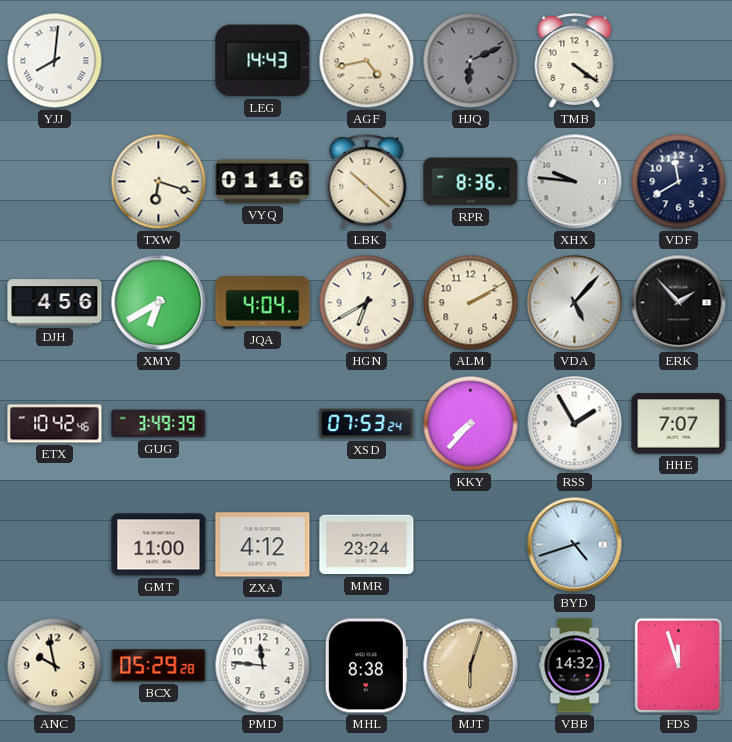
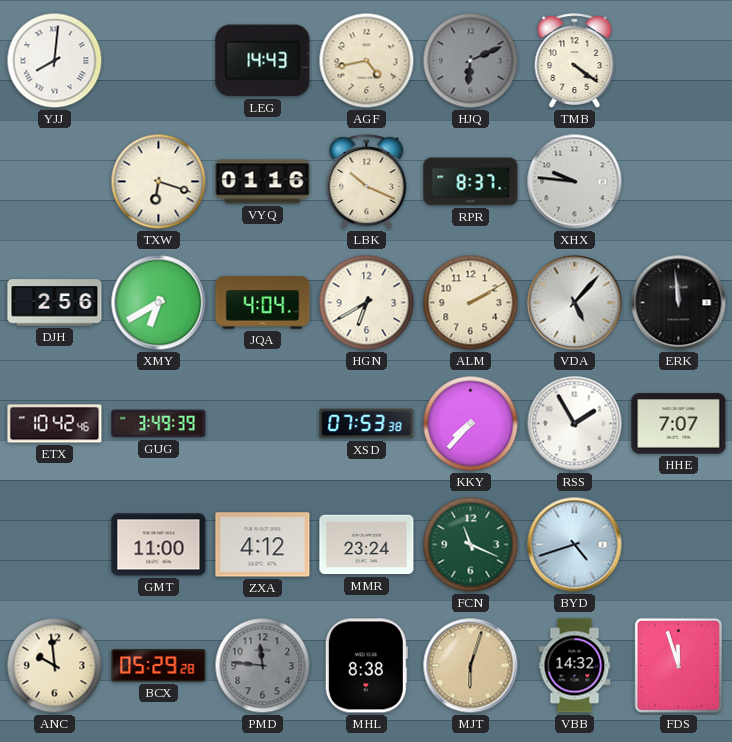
LBK: 10:22 -> 10:19
RPR: 8:36 -> 8:37
VDF: 11:40 -> none
DJH: 4:56 -> 2:56
ERK: 1:53 -> 11:59
XSD: 07:53:24 -> 07:53:38
FCN: none -> 11:19
ANC: 9:58 -> 9:59
PMD dial: white -> grey
